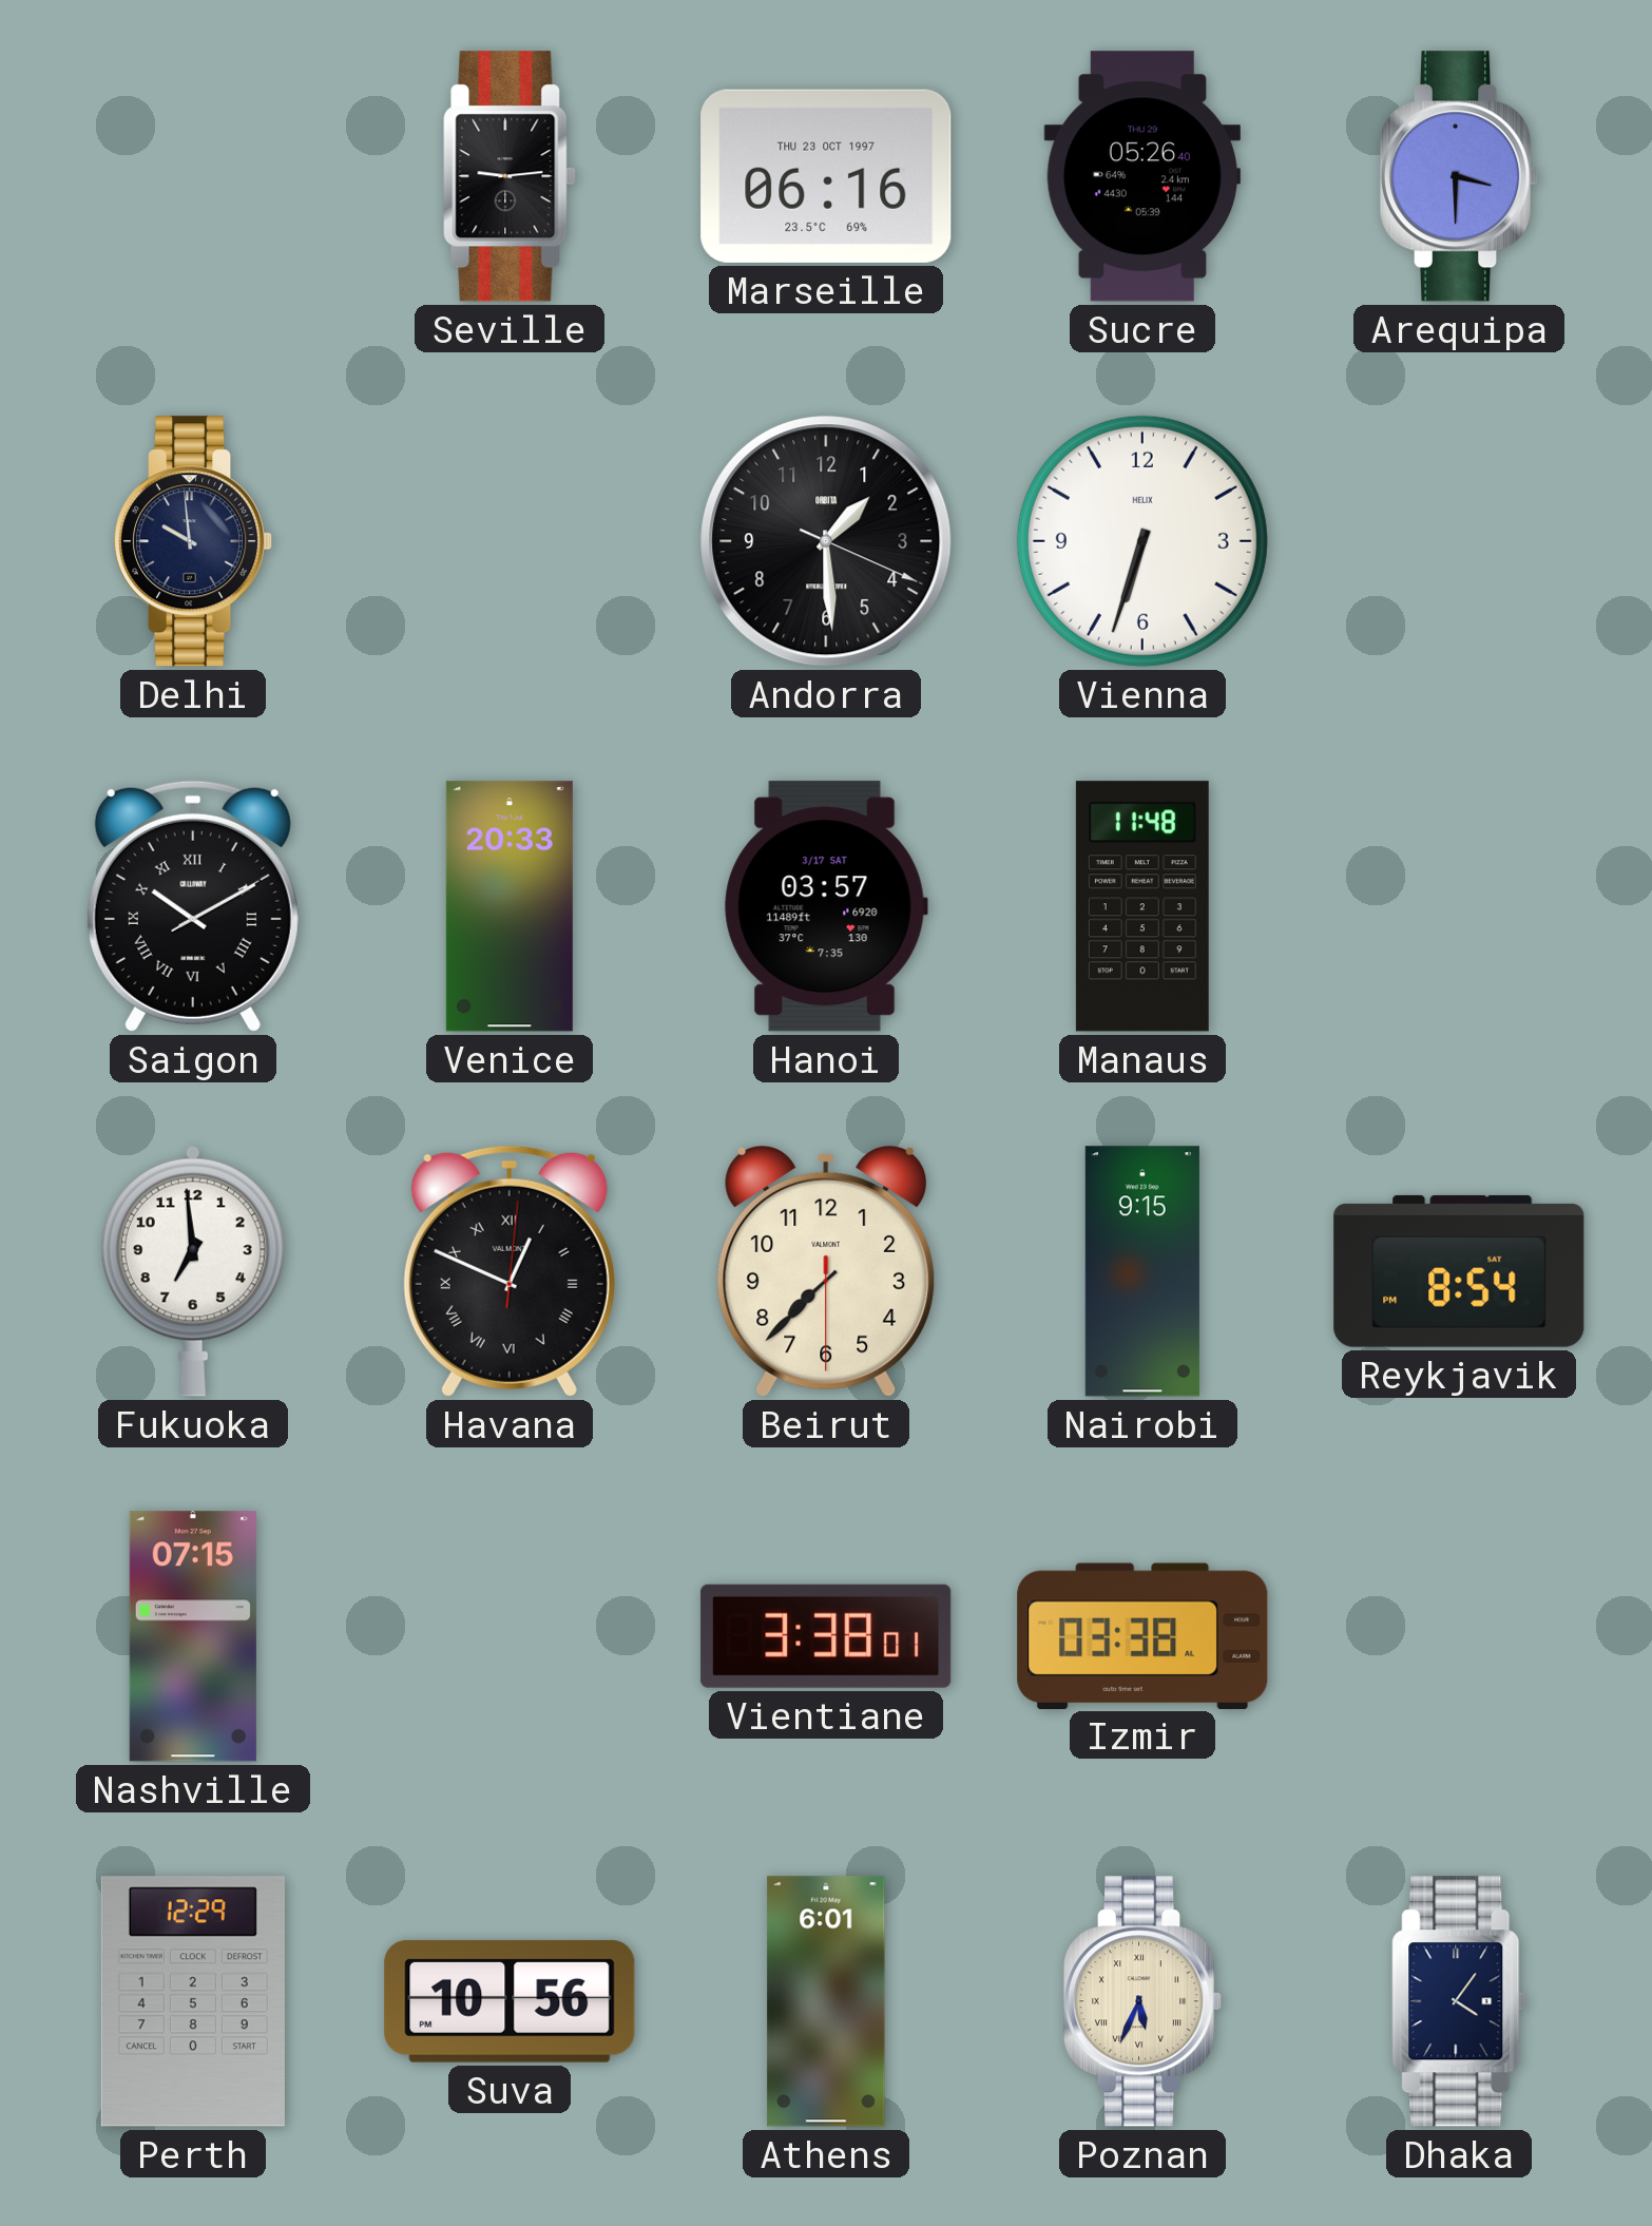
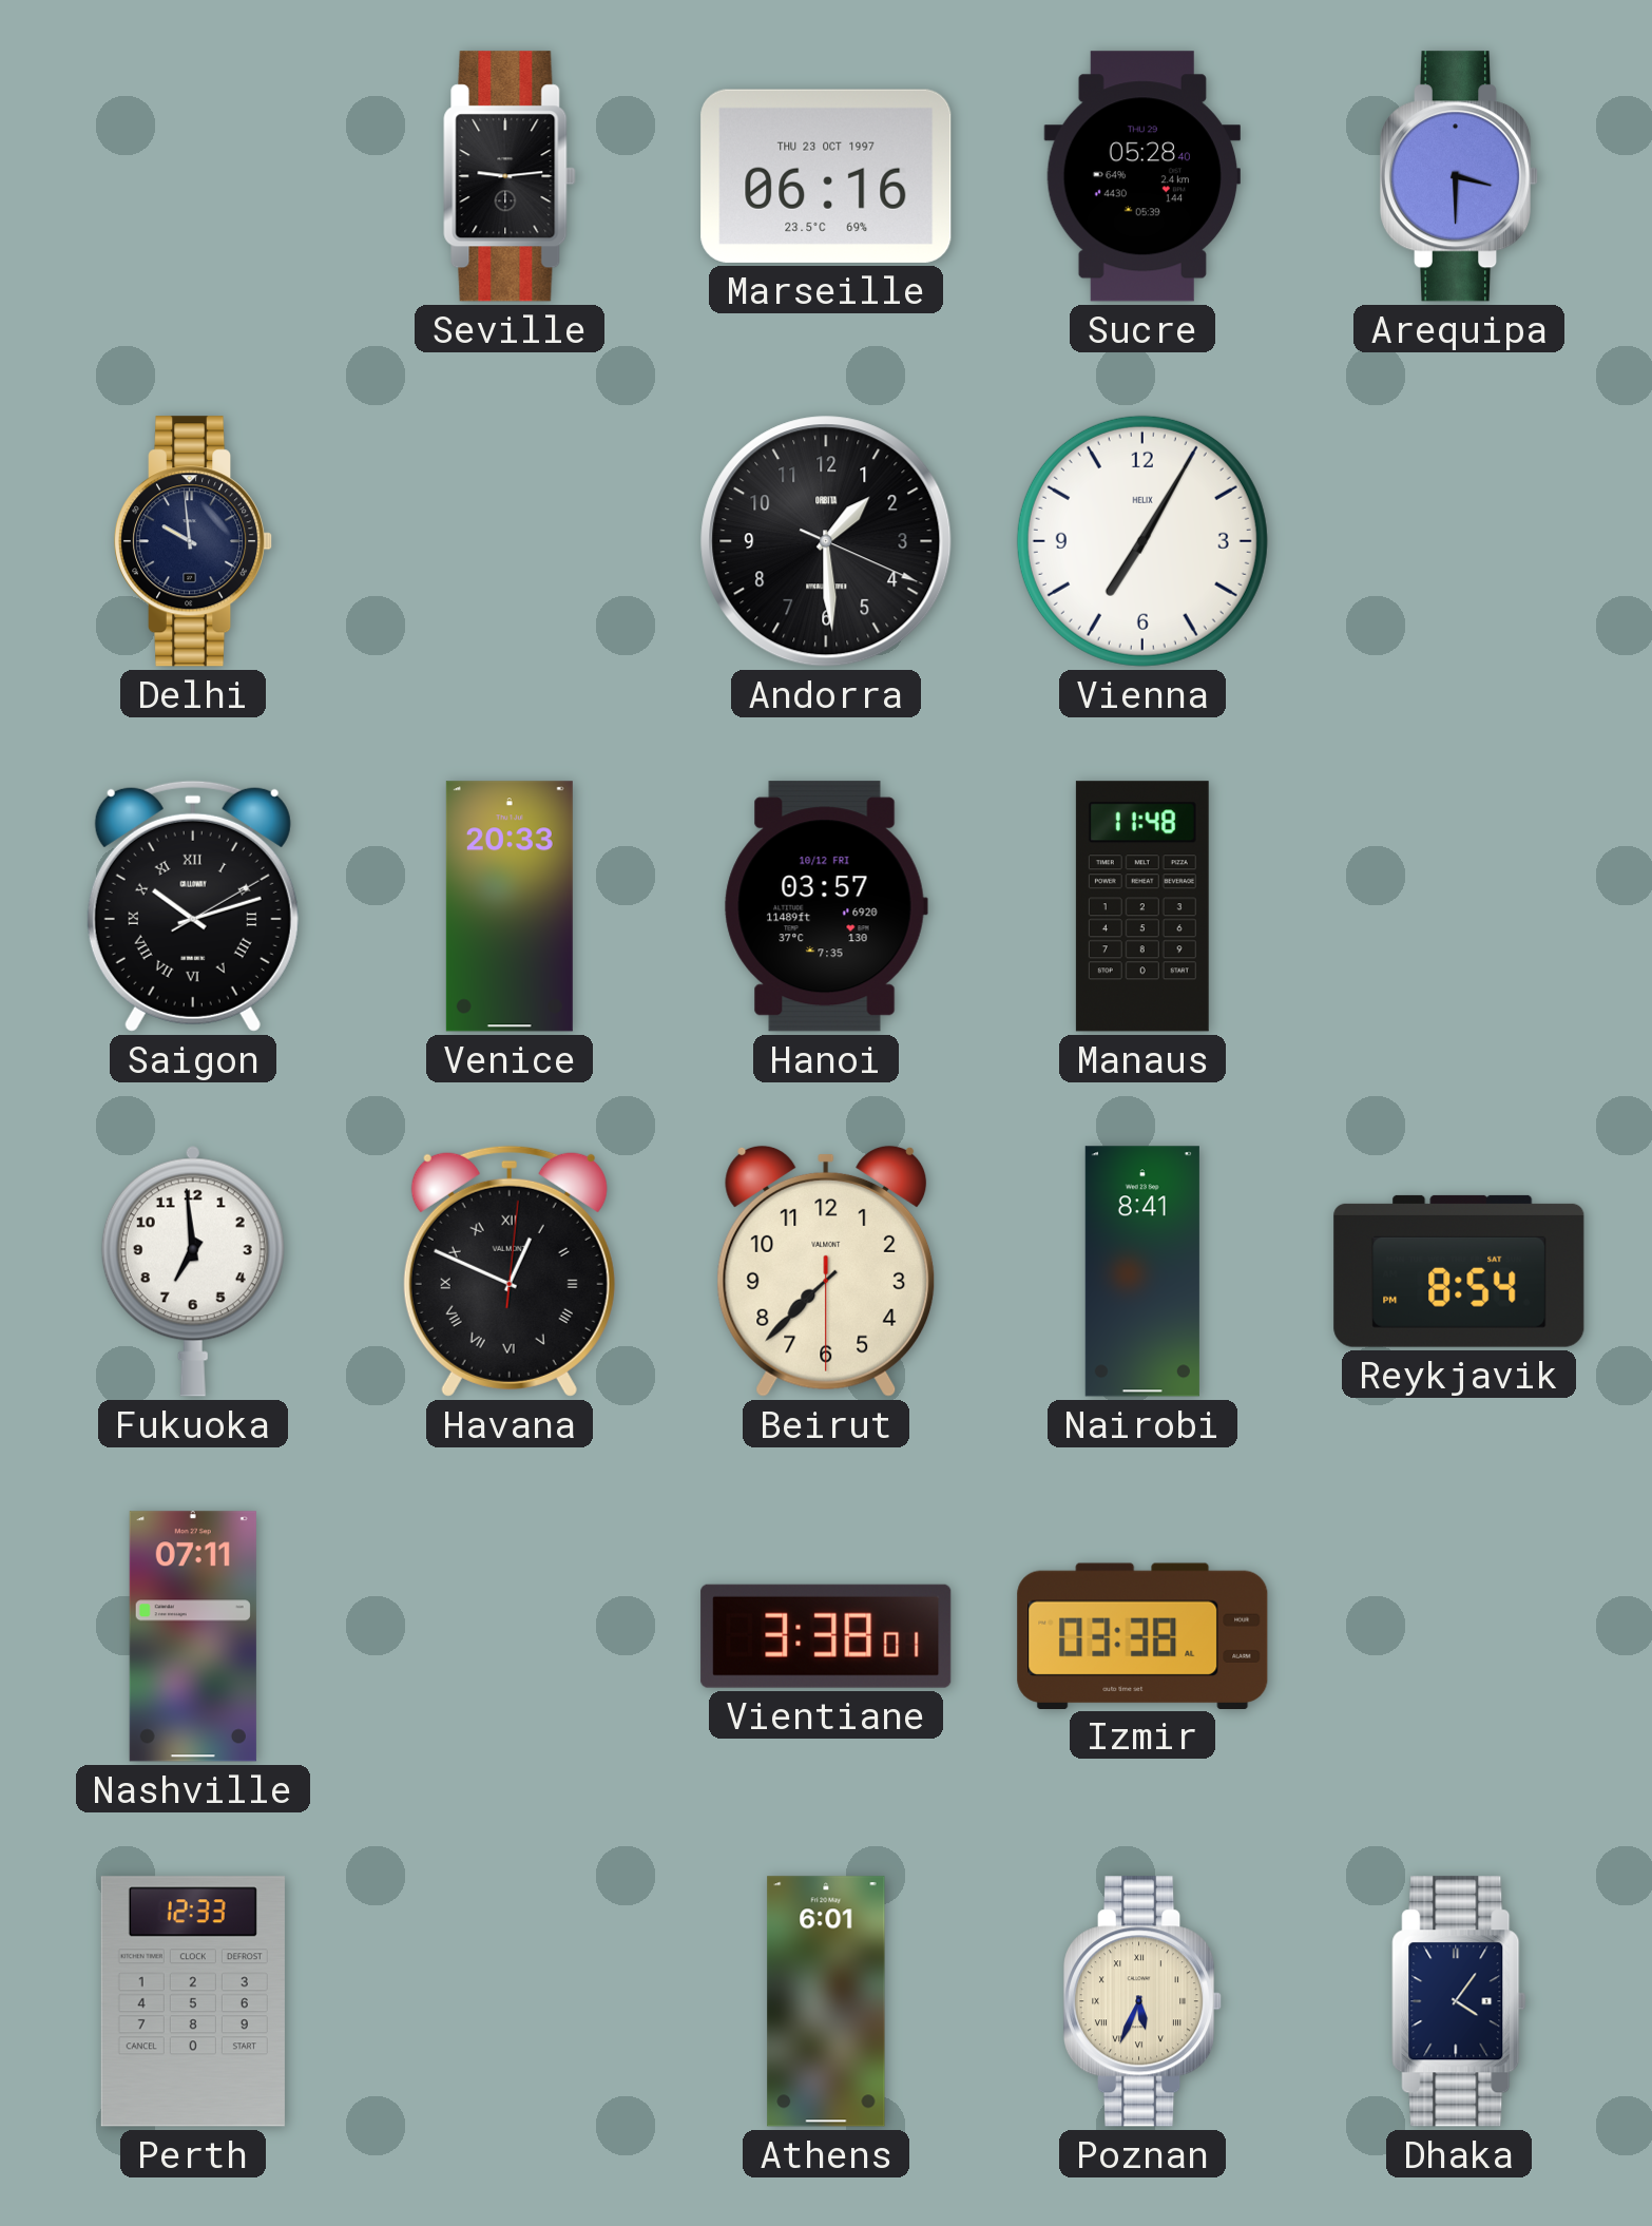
Sucre: 05:26 -> 05:28
Vienna: 6:33 -> 7:05
Saigon: 10:10 -> 10:12
Hanoi date: 3/17 SAT -> 10/12 FRI
Nairobi: 9:15 -> 8:41
Nashville: 07:15 -> 07:11
Perth: 12:29 -> 12:33
Suva: 10:56 -> none
